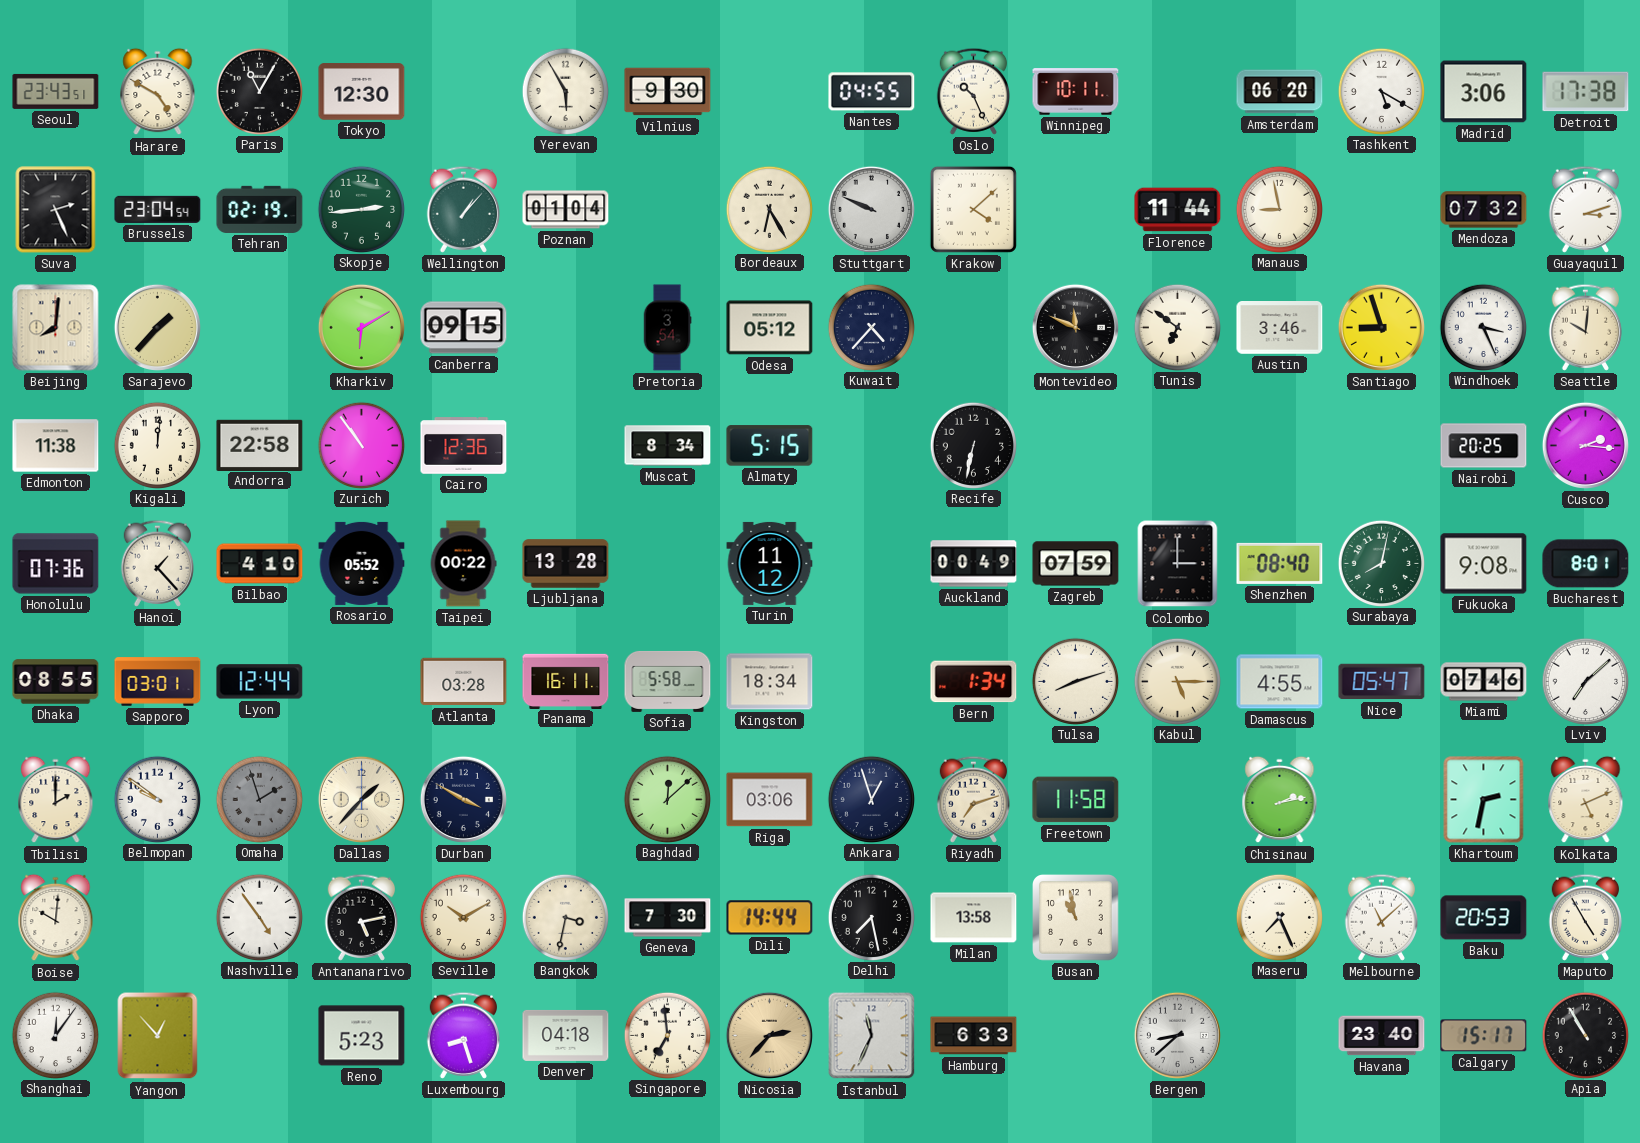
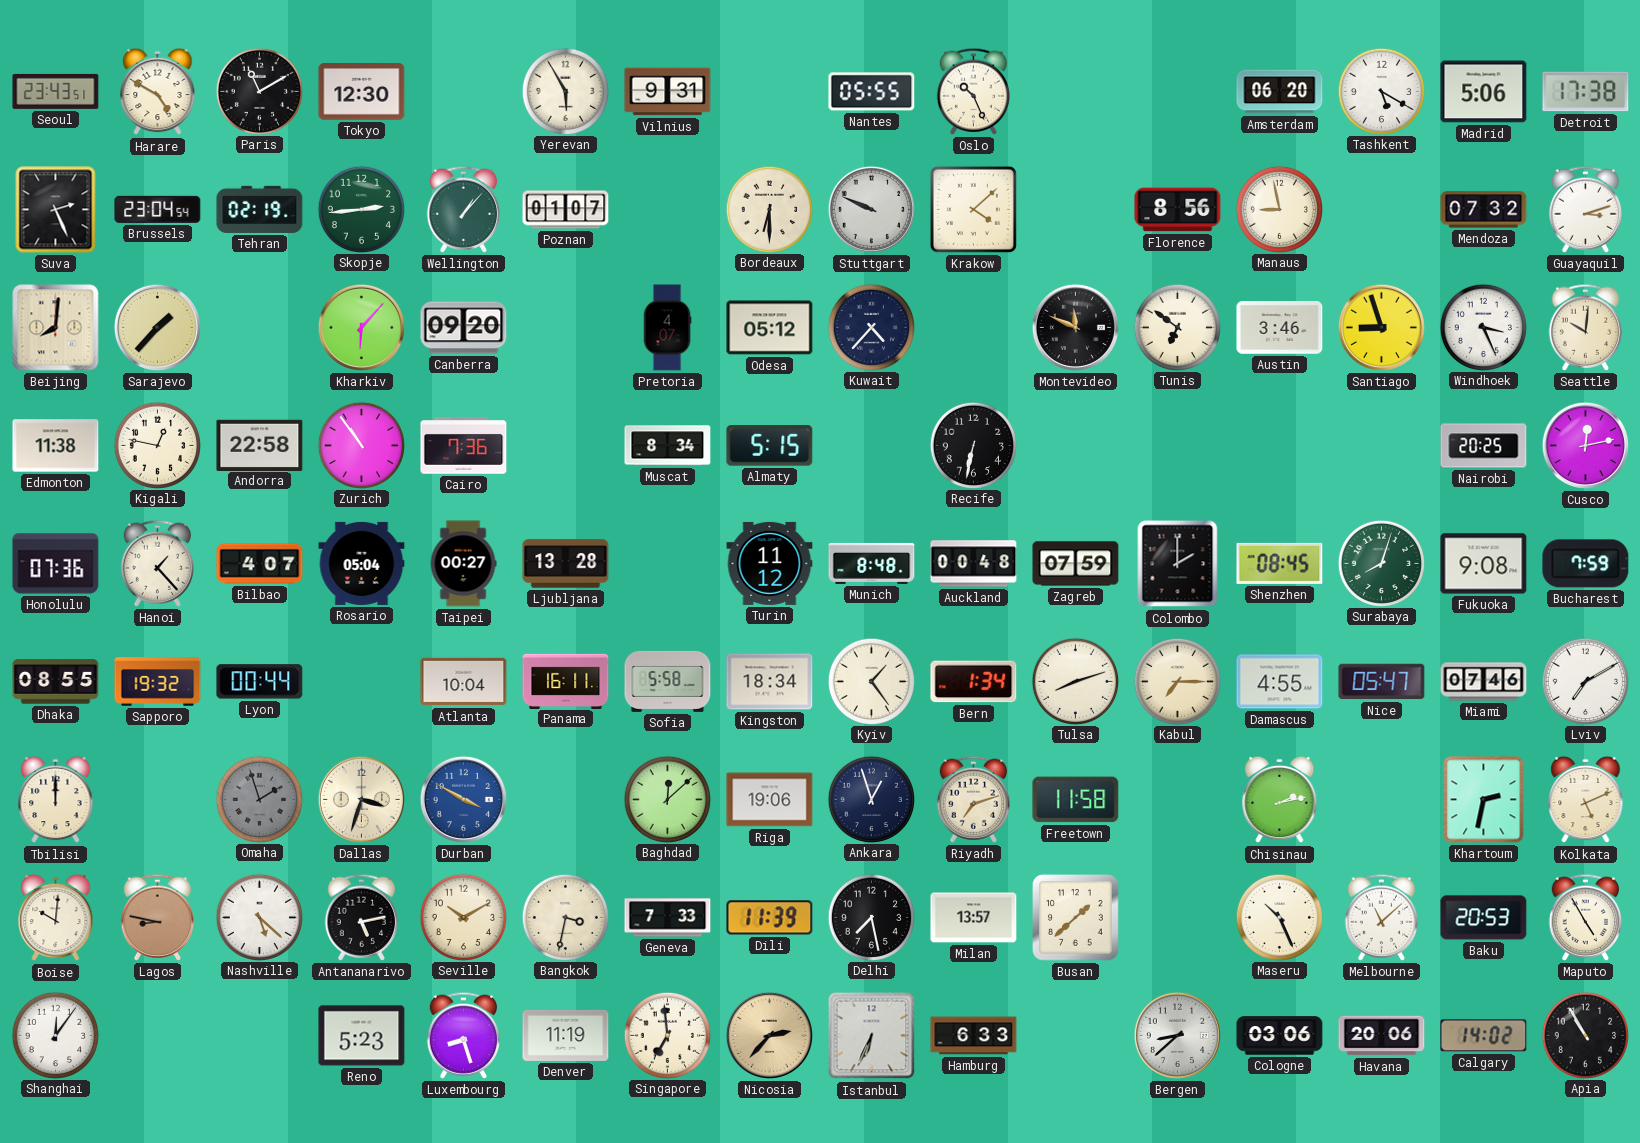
Paris: 11:05 -> 11:10
Vilnius: 9:30 -> 9:31
Nantes: 04:55 -> 05:55
Winnipeg: 10:11 -> none
Madrid: 3:06 -> 5:06
Poznan: 01:04 -> 01:07
Bordeaux: 6:25 -> 6:30
Florence: 11:44 -> 8:56
Kharkiv: 6:10 -> 6:07
Canberra: 09:15 -> 09:20
Pretoria: 3:54 -> 4:07
Kigali: 12:01 -> 12:47
Cairo: 12:36 -> 7:36
Cusco: 2:16 -> 12:13
Bilbao: 4:10 -> 4:07
Rosario: 05:52 -> 05:04
Taipei: 00:22 -> 00:27
Munich: none -> 8:48
Auckland: 00:49 -> 00:48
Colombo: 3:00 -> 2:00
Shenzhen: 08:40 -> 08:45
Surabaya: 8:02 -> 8:03
Bucharest: 8:01 -> 7:59
Sapporo: 03:01 -> 19:32
Lyon: 12:44 -> 00:44
Atlanta: 03:28 -> 10:04
Kyiv: none -> 1:24
Kabul: 5:15 -> 7:15
Lviv: 7:08 -> 7:10
Tbilisi: 2:00 -> 12:00
Belmopan: 9:51 -> none
Dallas: 1:37 -> 3:33
Durban dial: navy -> blue
Riga: 03:06 -> 19:06
Lagos: none -> 8:47
Nashville: 4:54 -> 5:22
Geneva: 7:30 -> 7:33
Dili: 14:44 -> 11:39
Milan: 13:58 -> 13:57
Busan: 10:58 -> 1:38
Maseru: 7:26 -> 10:26
Yangon: 12:53 -> none
Denver: 04:18 -> 11:19
Istanbul: 11:34 -> 6:34
Cologne: none -> 03:06
Havana: 23:40 -> 20:06
Calgary: 15:17 -> 14:02
